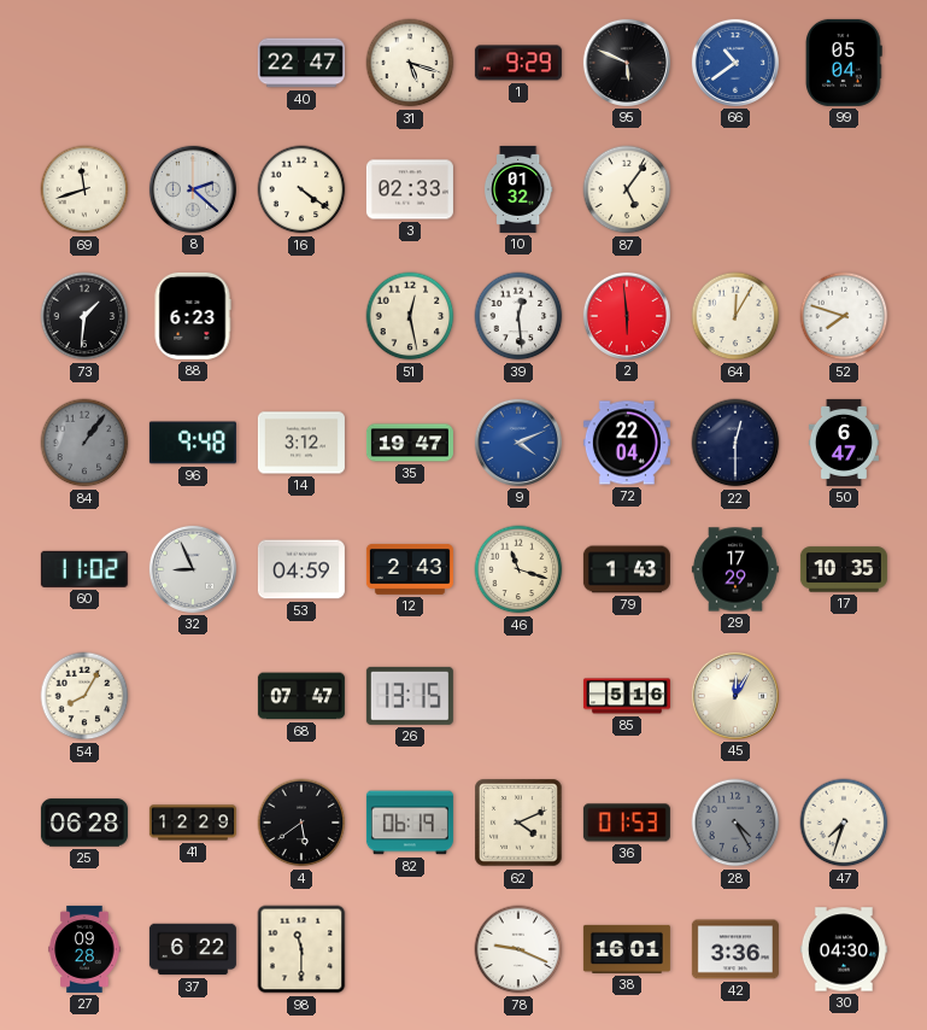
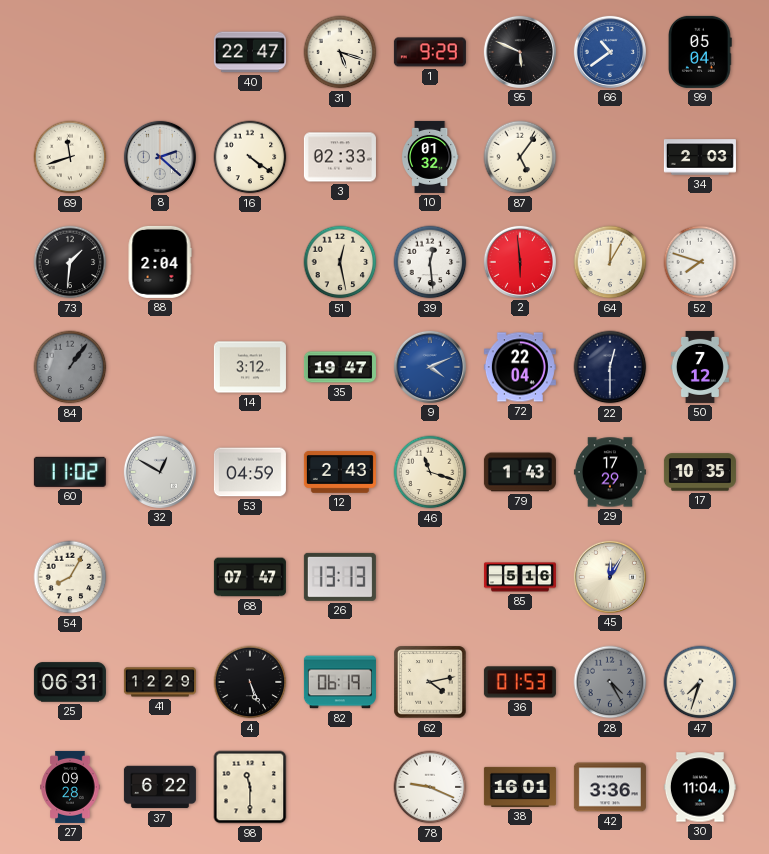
34: none -> 2:03
88: 6:23 -> 2:04
96: 9:48 -> none
50: 6:47 -> 7:12
32: 8:56 -> 12:50
26: 13:15 -> 13:13
25: 06:28 -> 06:31
4: 5:39 -> 5:26
62: 4:11 -> 4:13
30: 04:30 -> 11:04
